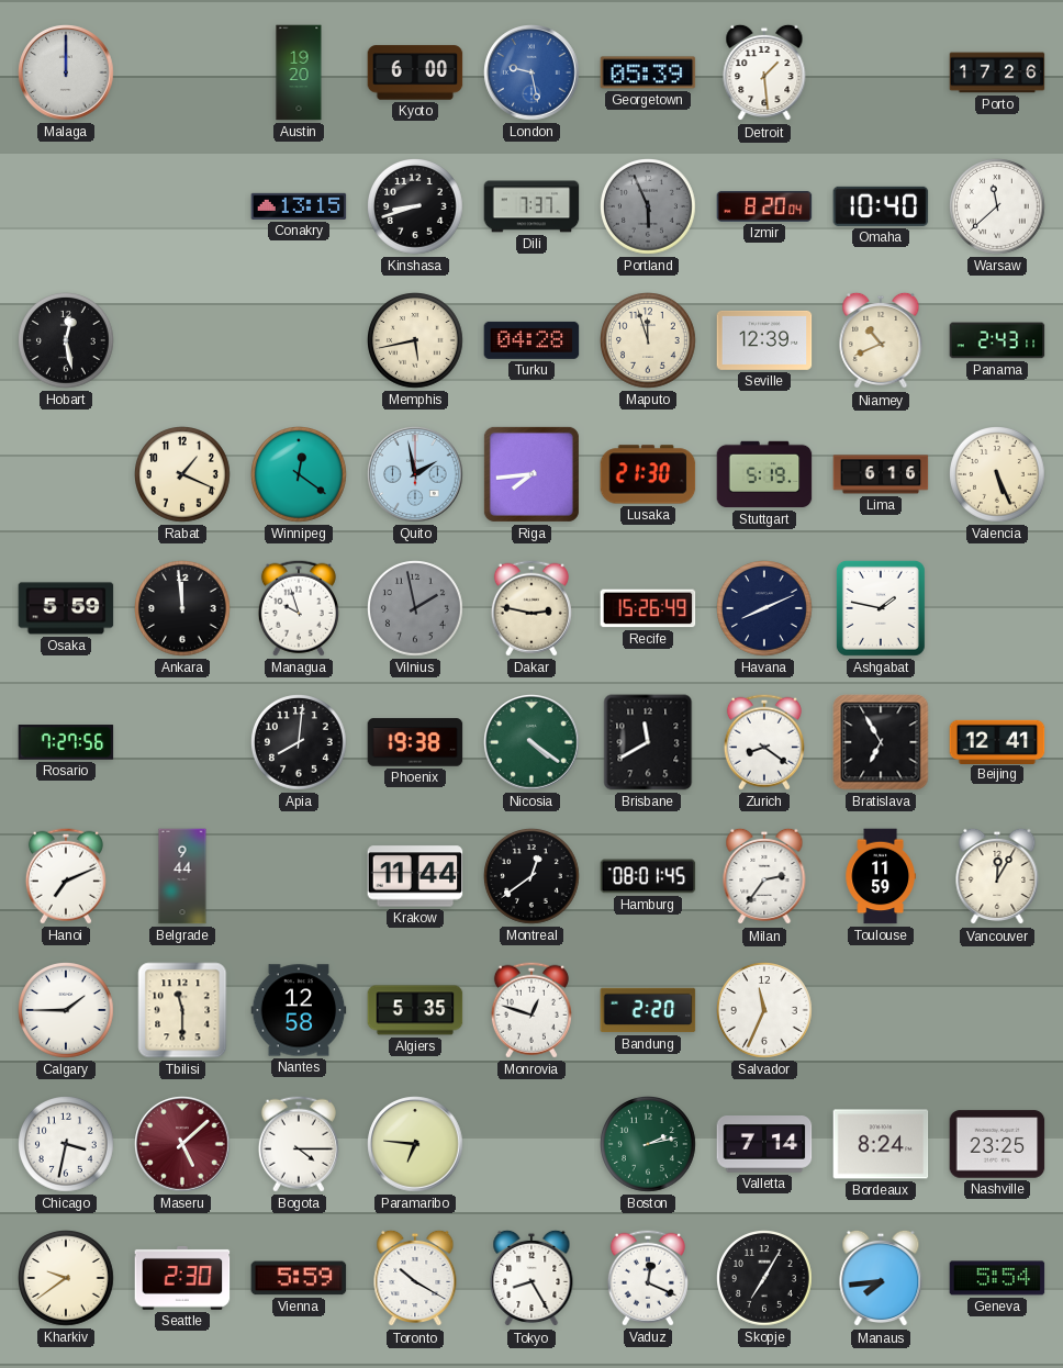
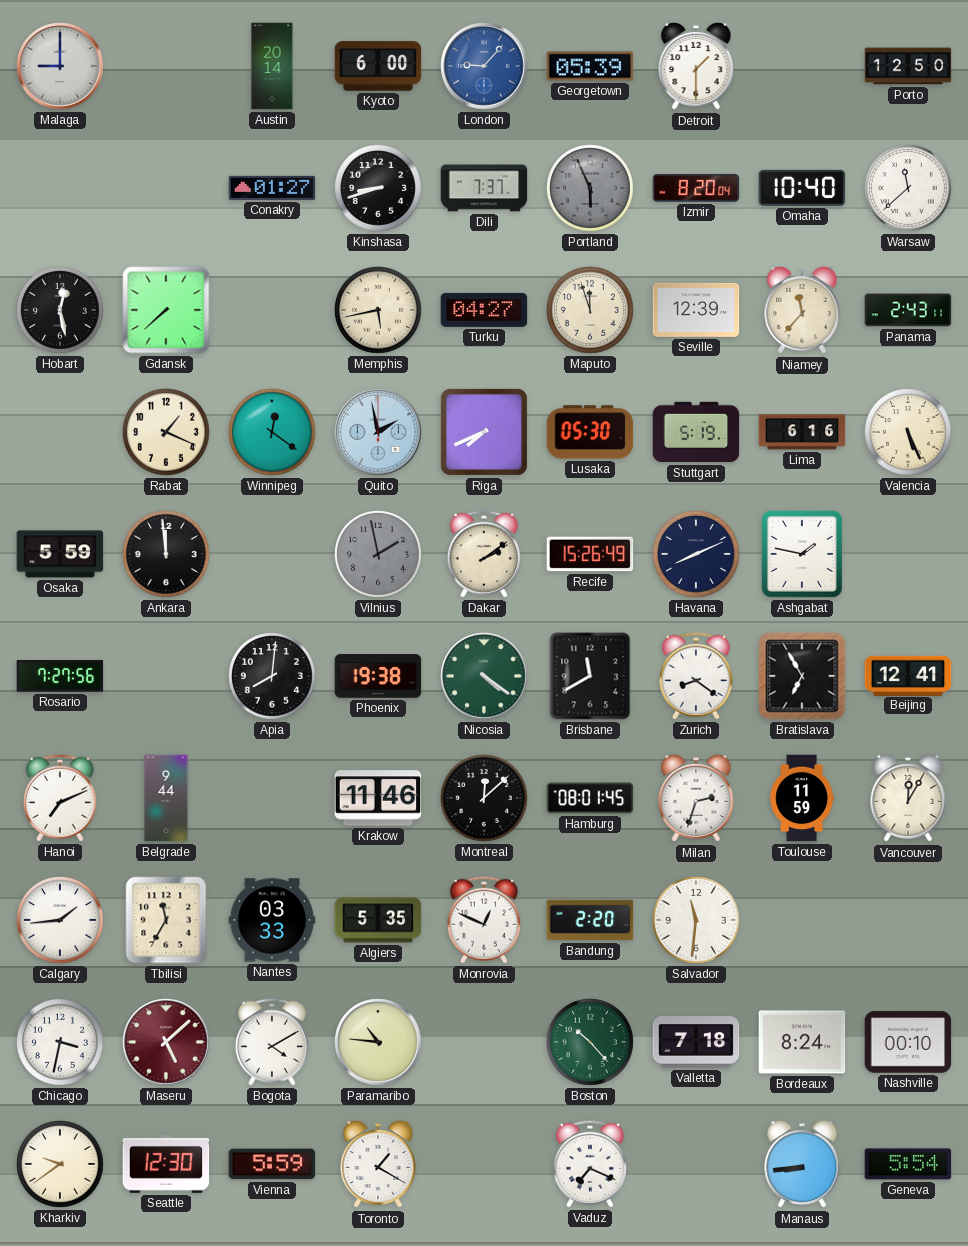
Malaga: 12:00 -> 9:00
Austin: 19:20 -> 20:14
London: 9:28 -> 9:07
Detroit: 1:29 -> 1:30
Porto: 17:26 -> 12:50
Conakry: 13:15 -> 01:27
Gdansk: none -> 7:38
Turku: 04:28 -> 04:27
Niamey: 10:41 -> 11:37
Riga: 7:44 -> 7:41
Lusaka: 21:30 -> 05:30
Managua: 9:57 -> none
Dakar: 2:47 -> 2:09
Krakow: 11:44 -> 11:46
Montreal: 12:39 -> 12:08
Milan: 2:36 -> 2:33
Calgary: 1:45 -> 1:44
Tbilisi: 11:30 -> 11:35
Nantes: 12:58 -> 03:33
Monrovia: 12:48 -> 12:49
Salvador: 11:34 -> 11:31
Bogota: 4:15 -> 4:10
Paramaribo: 6:46 -> 10:46
Boston: 2:13 -> 10:23
Valletta: 7:14 -> 7:18
Nashville: 23:25 -> 00:10
Seattle: 2:30 -> 12:30
Toronto: 10:20 -> 1:20
Tokyo: 8:25 -> none
Vaduz: 12:19 -> 7:19
Skopje: 7:05 -> none
Manaus: 7:44 -> 8:44
